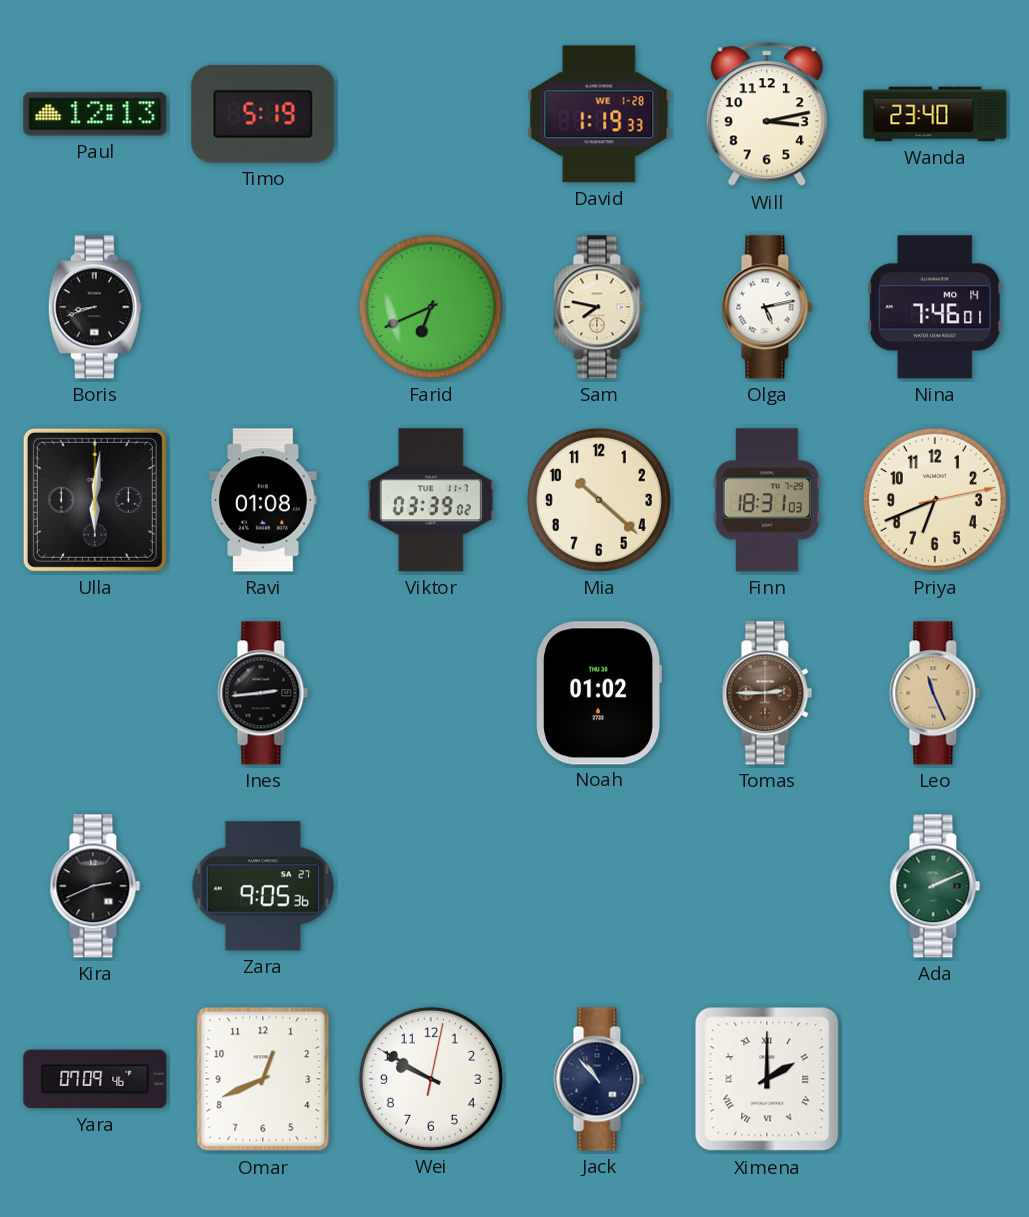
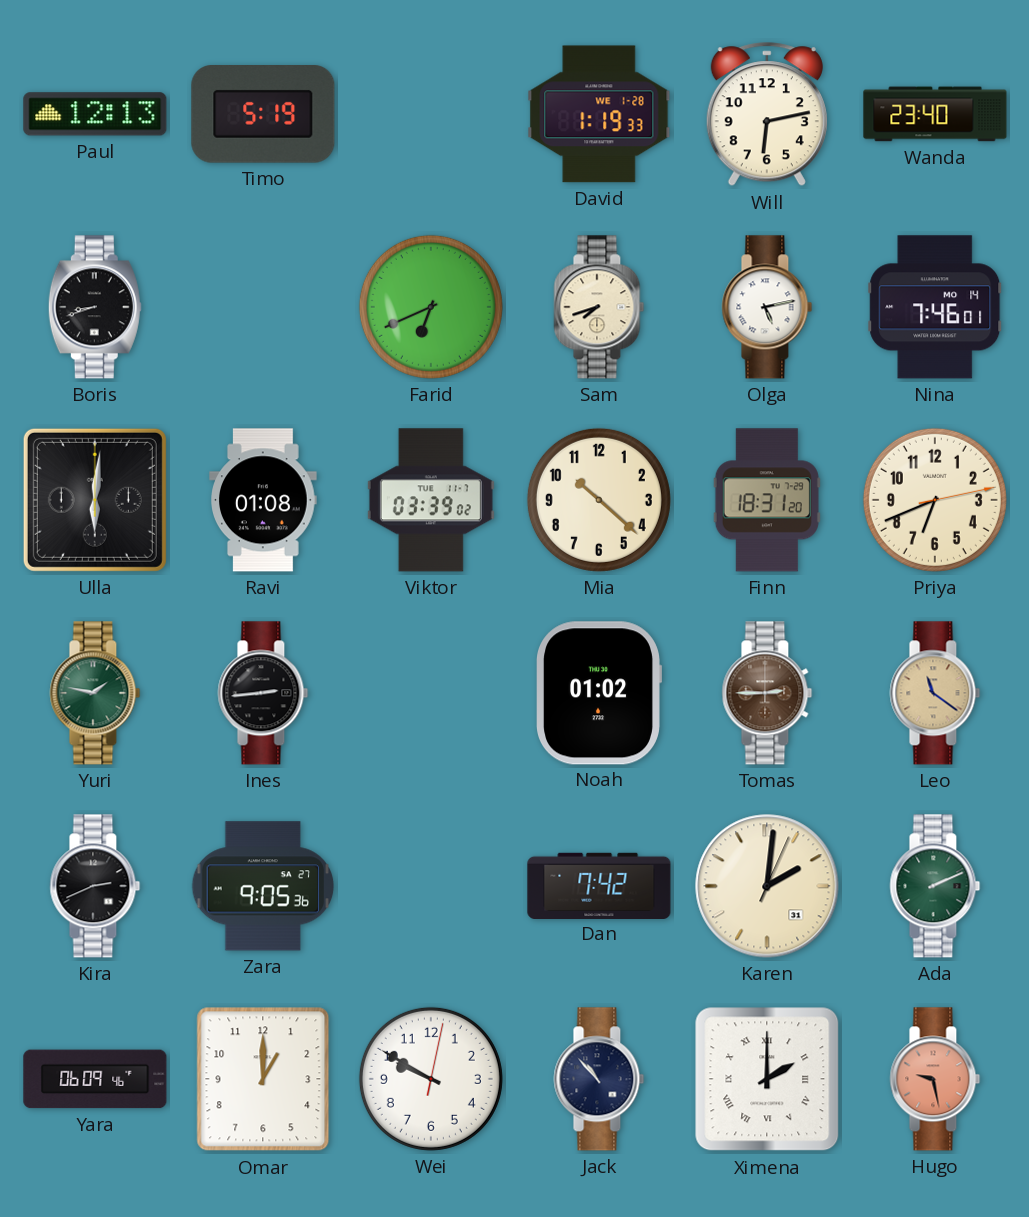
Will: 3:13 -> 6:13
Sam: 7:47 -> 7:42
Finn: 18:31:03 -> 18:31:20
Yuri: none -> 1:47
Leo: 11:26 -> 11:21
Dan: none -> 7:42
Karen: none -> 2:01
Yara: 07:09 -> 06:09
Omar: 12:41 -> 1:00
Hugo: none -> 9:28
